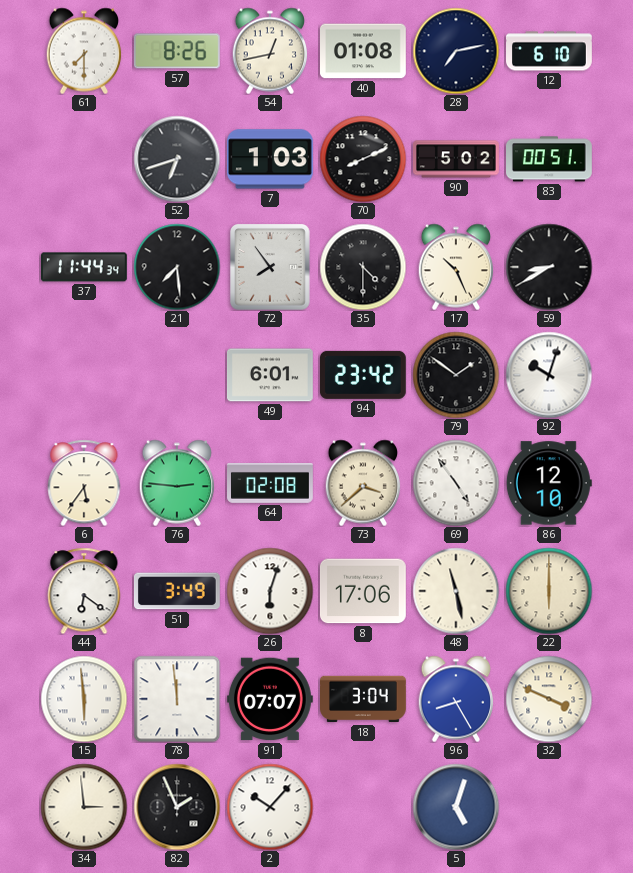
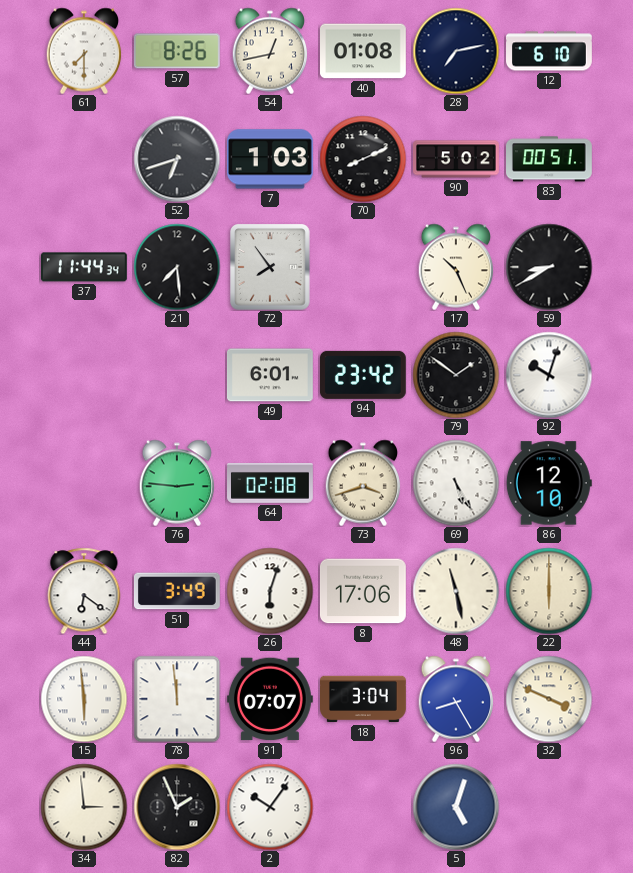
35: 4:30 -> none
6: 5:36 -> none
73: 3:38 -> 3:42
69: 4:54 -> 5:25
2: 10:07 -> 10:06
